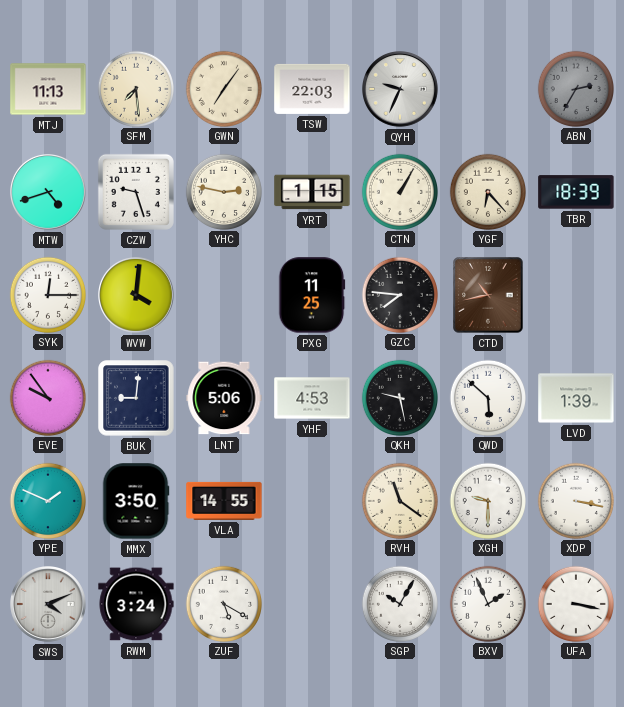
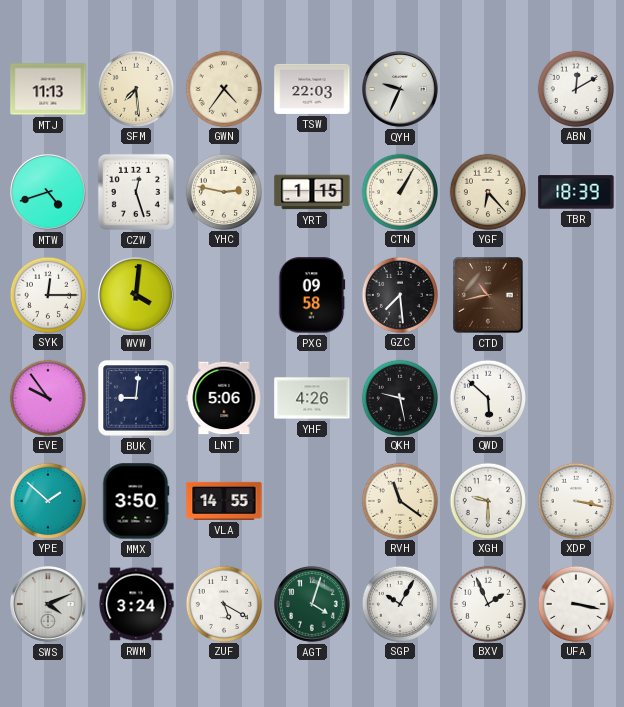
GWN: 7:06 -> 4:36
ABN: 2:35 -> 12:10
ABN dial: grey -> white
CZW: 9:27 -> 12:27
PXG: 11:25 -> 09:58
GZC: 7:46 -> 7:29
YHF: 4:53 -> 4:26
LVD: 1:39 -> none
YPE: 1:49 -> 1:52
AGT: none -> 4:03
